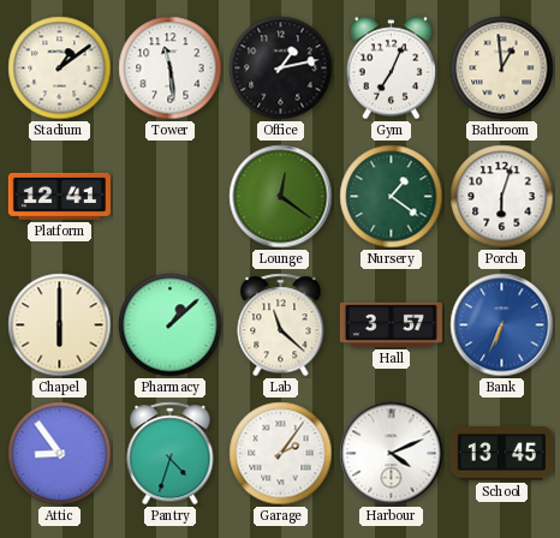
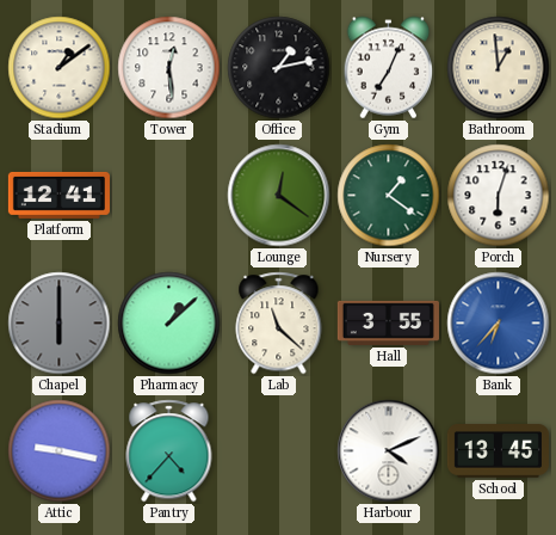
Tower: 11:29 -> 12:29
Chapel dial: cream -> grey
Hall: 3:57 -> 3:55
Bank: 6:34 -> 6:37
Attic: 8:54 -> 9:17
Pantry: 4:33 -> 4:37
Garage: 2:06 -> none
